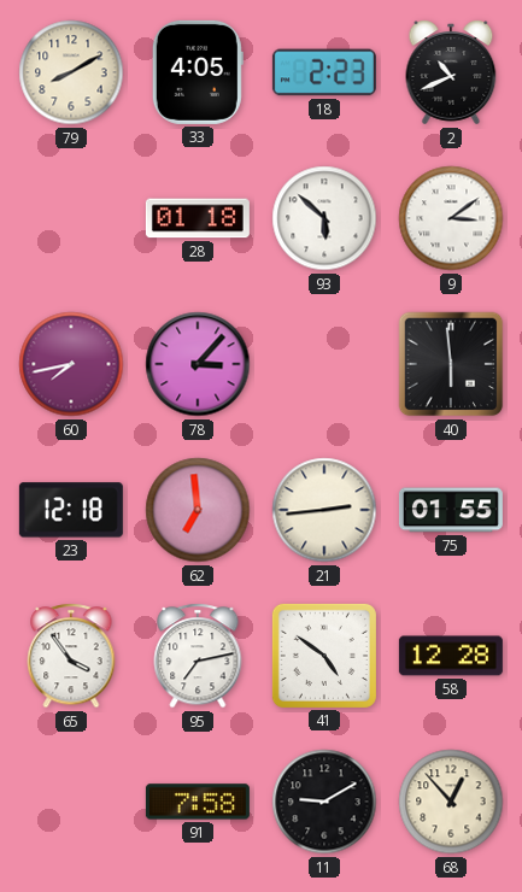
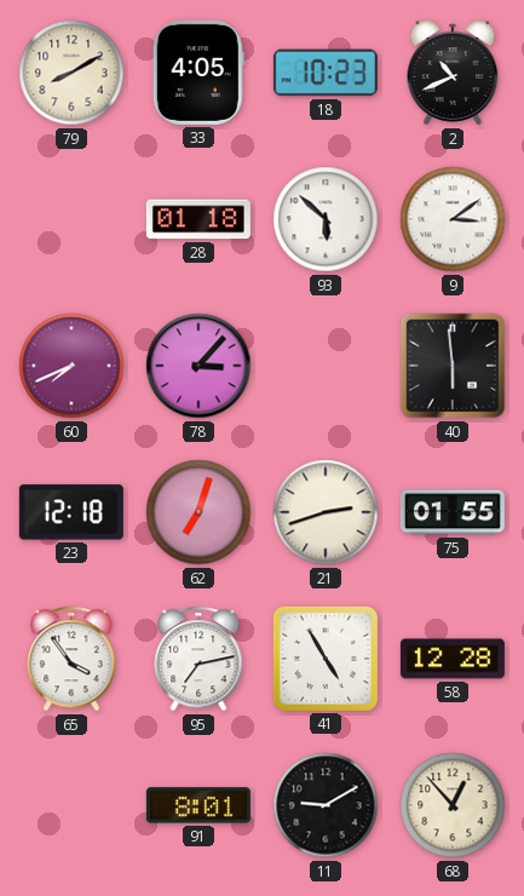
18: 2:23 -> 10:23
60: 7:43 -> 7:41
62: 6:59 -> 7:03
21: 2:44 -> 2:42
41: 4:51 -> 4:55
91: 7:58 -> 8:01
